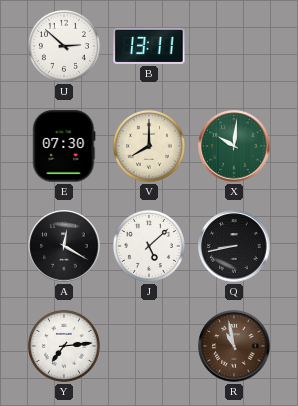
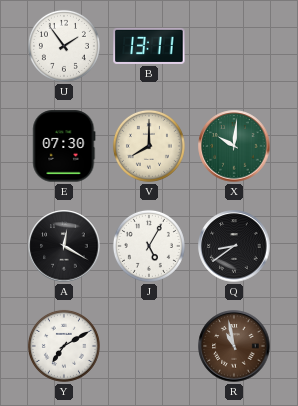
U: 2:52 -> 1:54
J: 5:08 -> 5:05
Q: 8:43 -> 8:39
Y: 7:14 -> 7:10
